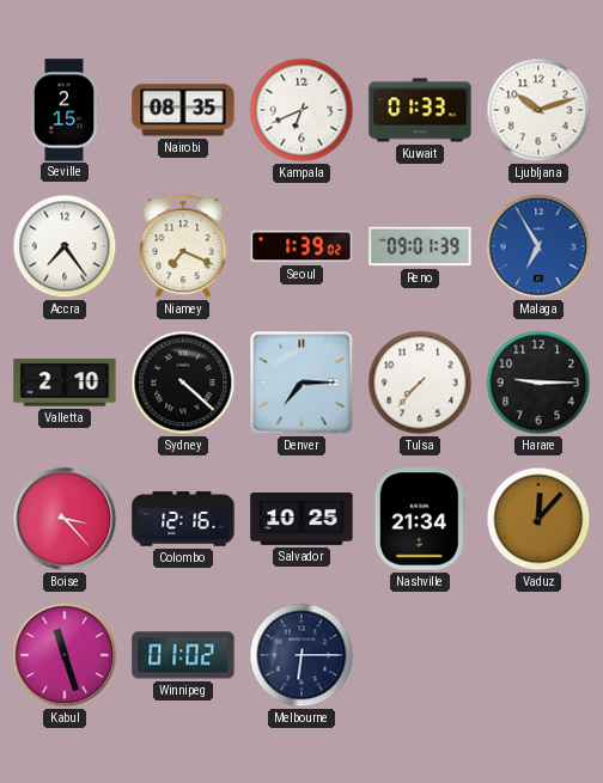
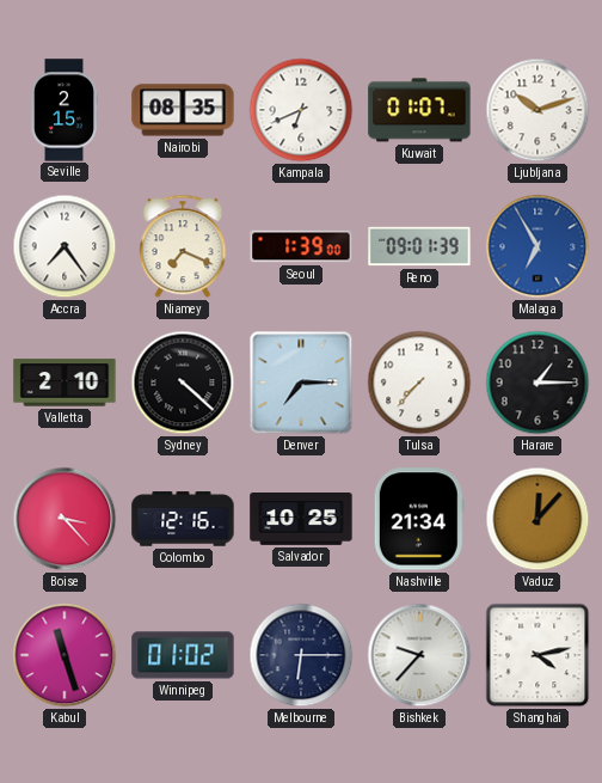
Kuwait: 01:33 -> 01:07
Seoul: 1:39:02 -> 1:39:00
Harare: 9:15 -> 1:15
Bishkek: none -> 9:37
Shanghai: none -> 4:13
